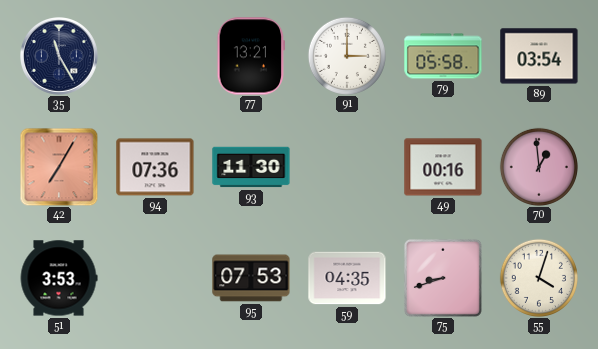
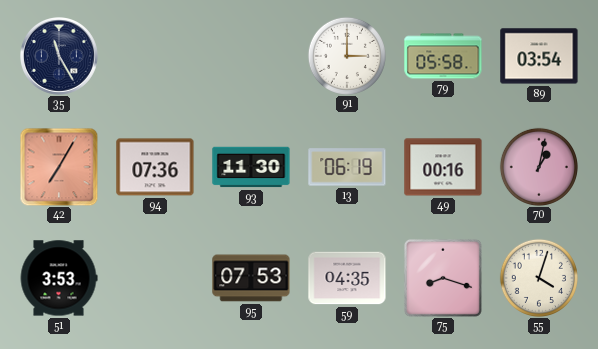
77: 13:21 -> none
13: none -> 06:19
70: 12:59 -> 1:02
75: 8:42 -> 8:18
